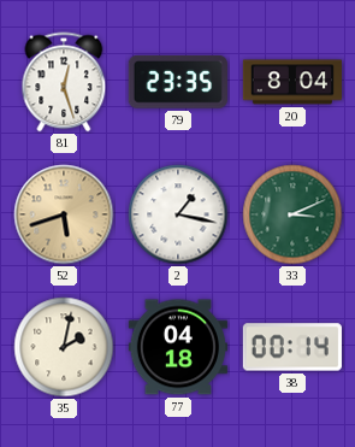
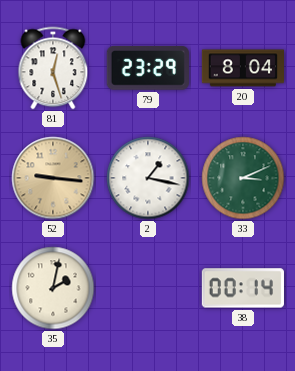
79: 23:35 -> 23:29
52: 5:42 -> 9:16
77: 04:18 -> none
